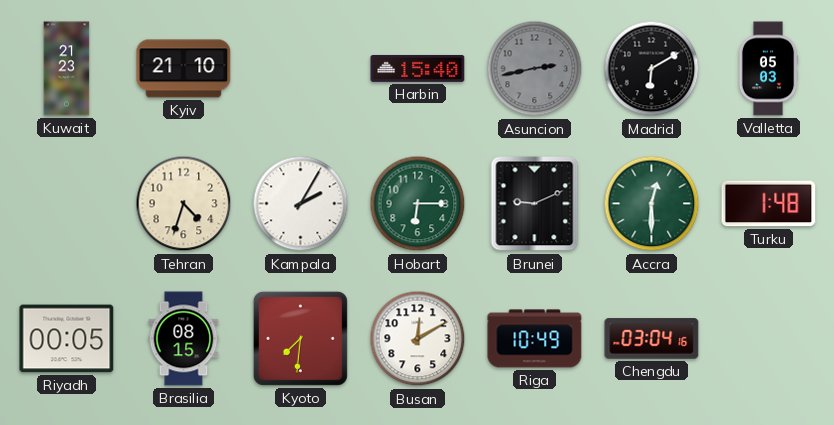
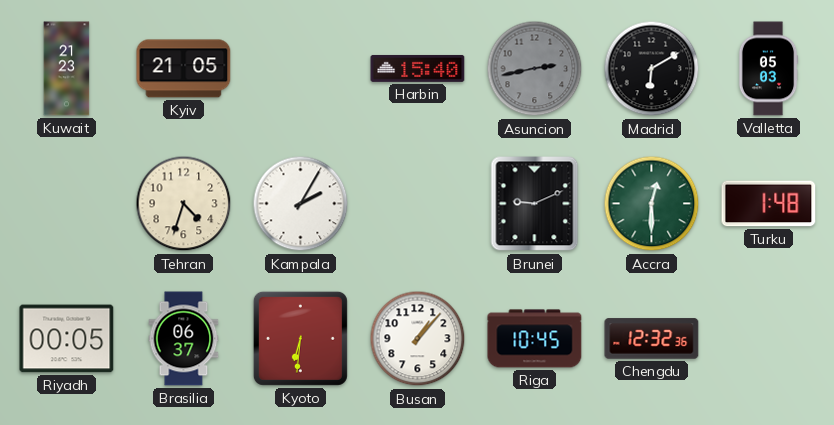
Kyiv: 21:10 -> 21:05
Hobart: 6:15 -> none
Brasilia: 08:15 -> 06:37
Kyoto: 7:31 -> 6:31
Busan: 12:10 -> 1:07
Riga: 10:49 -> 10:45
Chengdu: 03:04 -> 12:32
